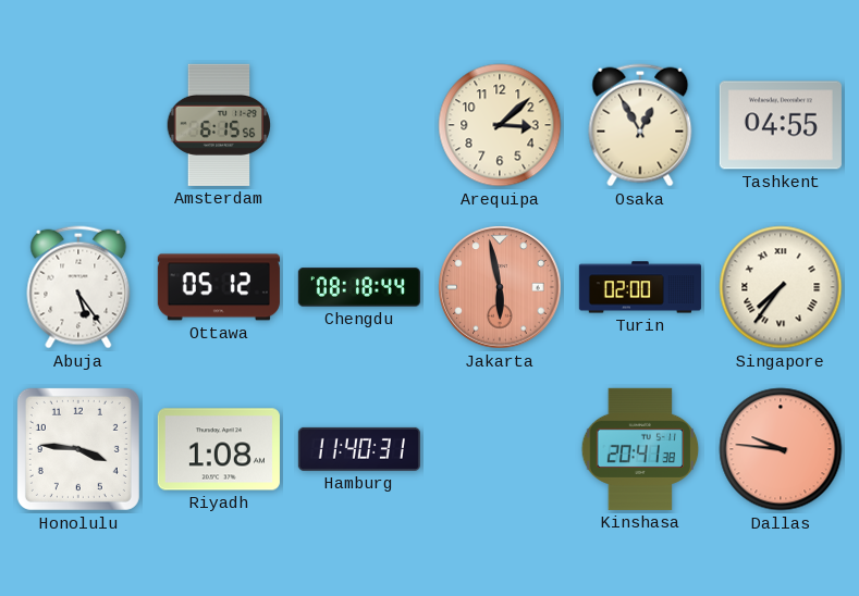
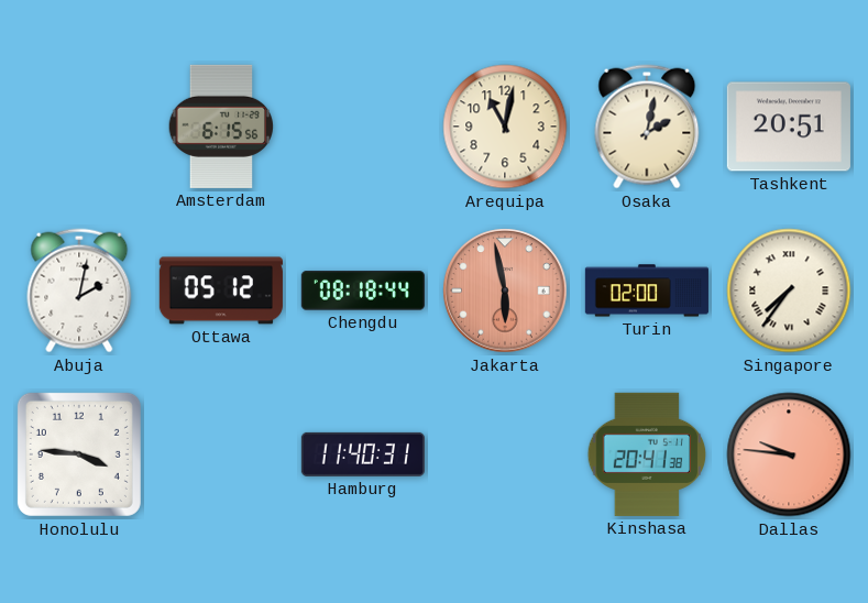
Arequipa: 3:08 -> 11:02
Osaka: 12:55 -> 2:02
Tashkent: 04:55 -> 20:51
Abuja: 5:24 -> 2:02
Riyadh: 1:08 -> none
